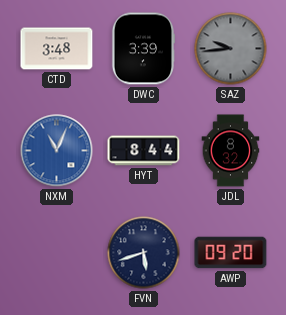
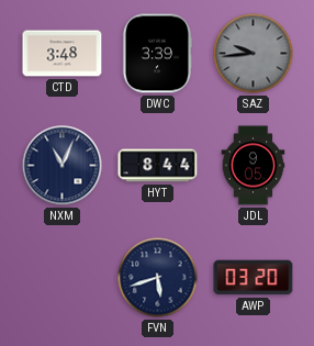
NXM dial: blue -> navy
JDL: 8:32 -> 9:05
AWP: 09:20 -> 03:20
